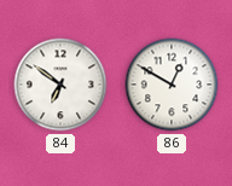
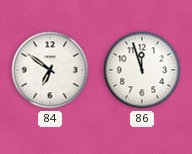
86: 12:50 -> 11:57
